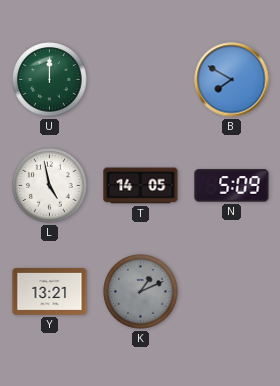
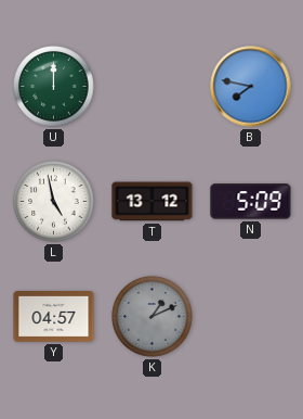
B: 7:50 -> 7:47
T: 14:05 -> 13:12
Y: 13:21 -> 04:57
